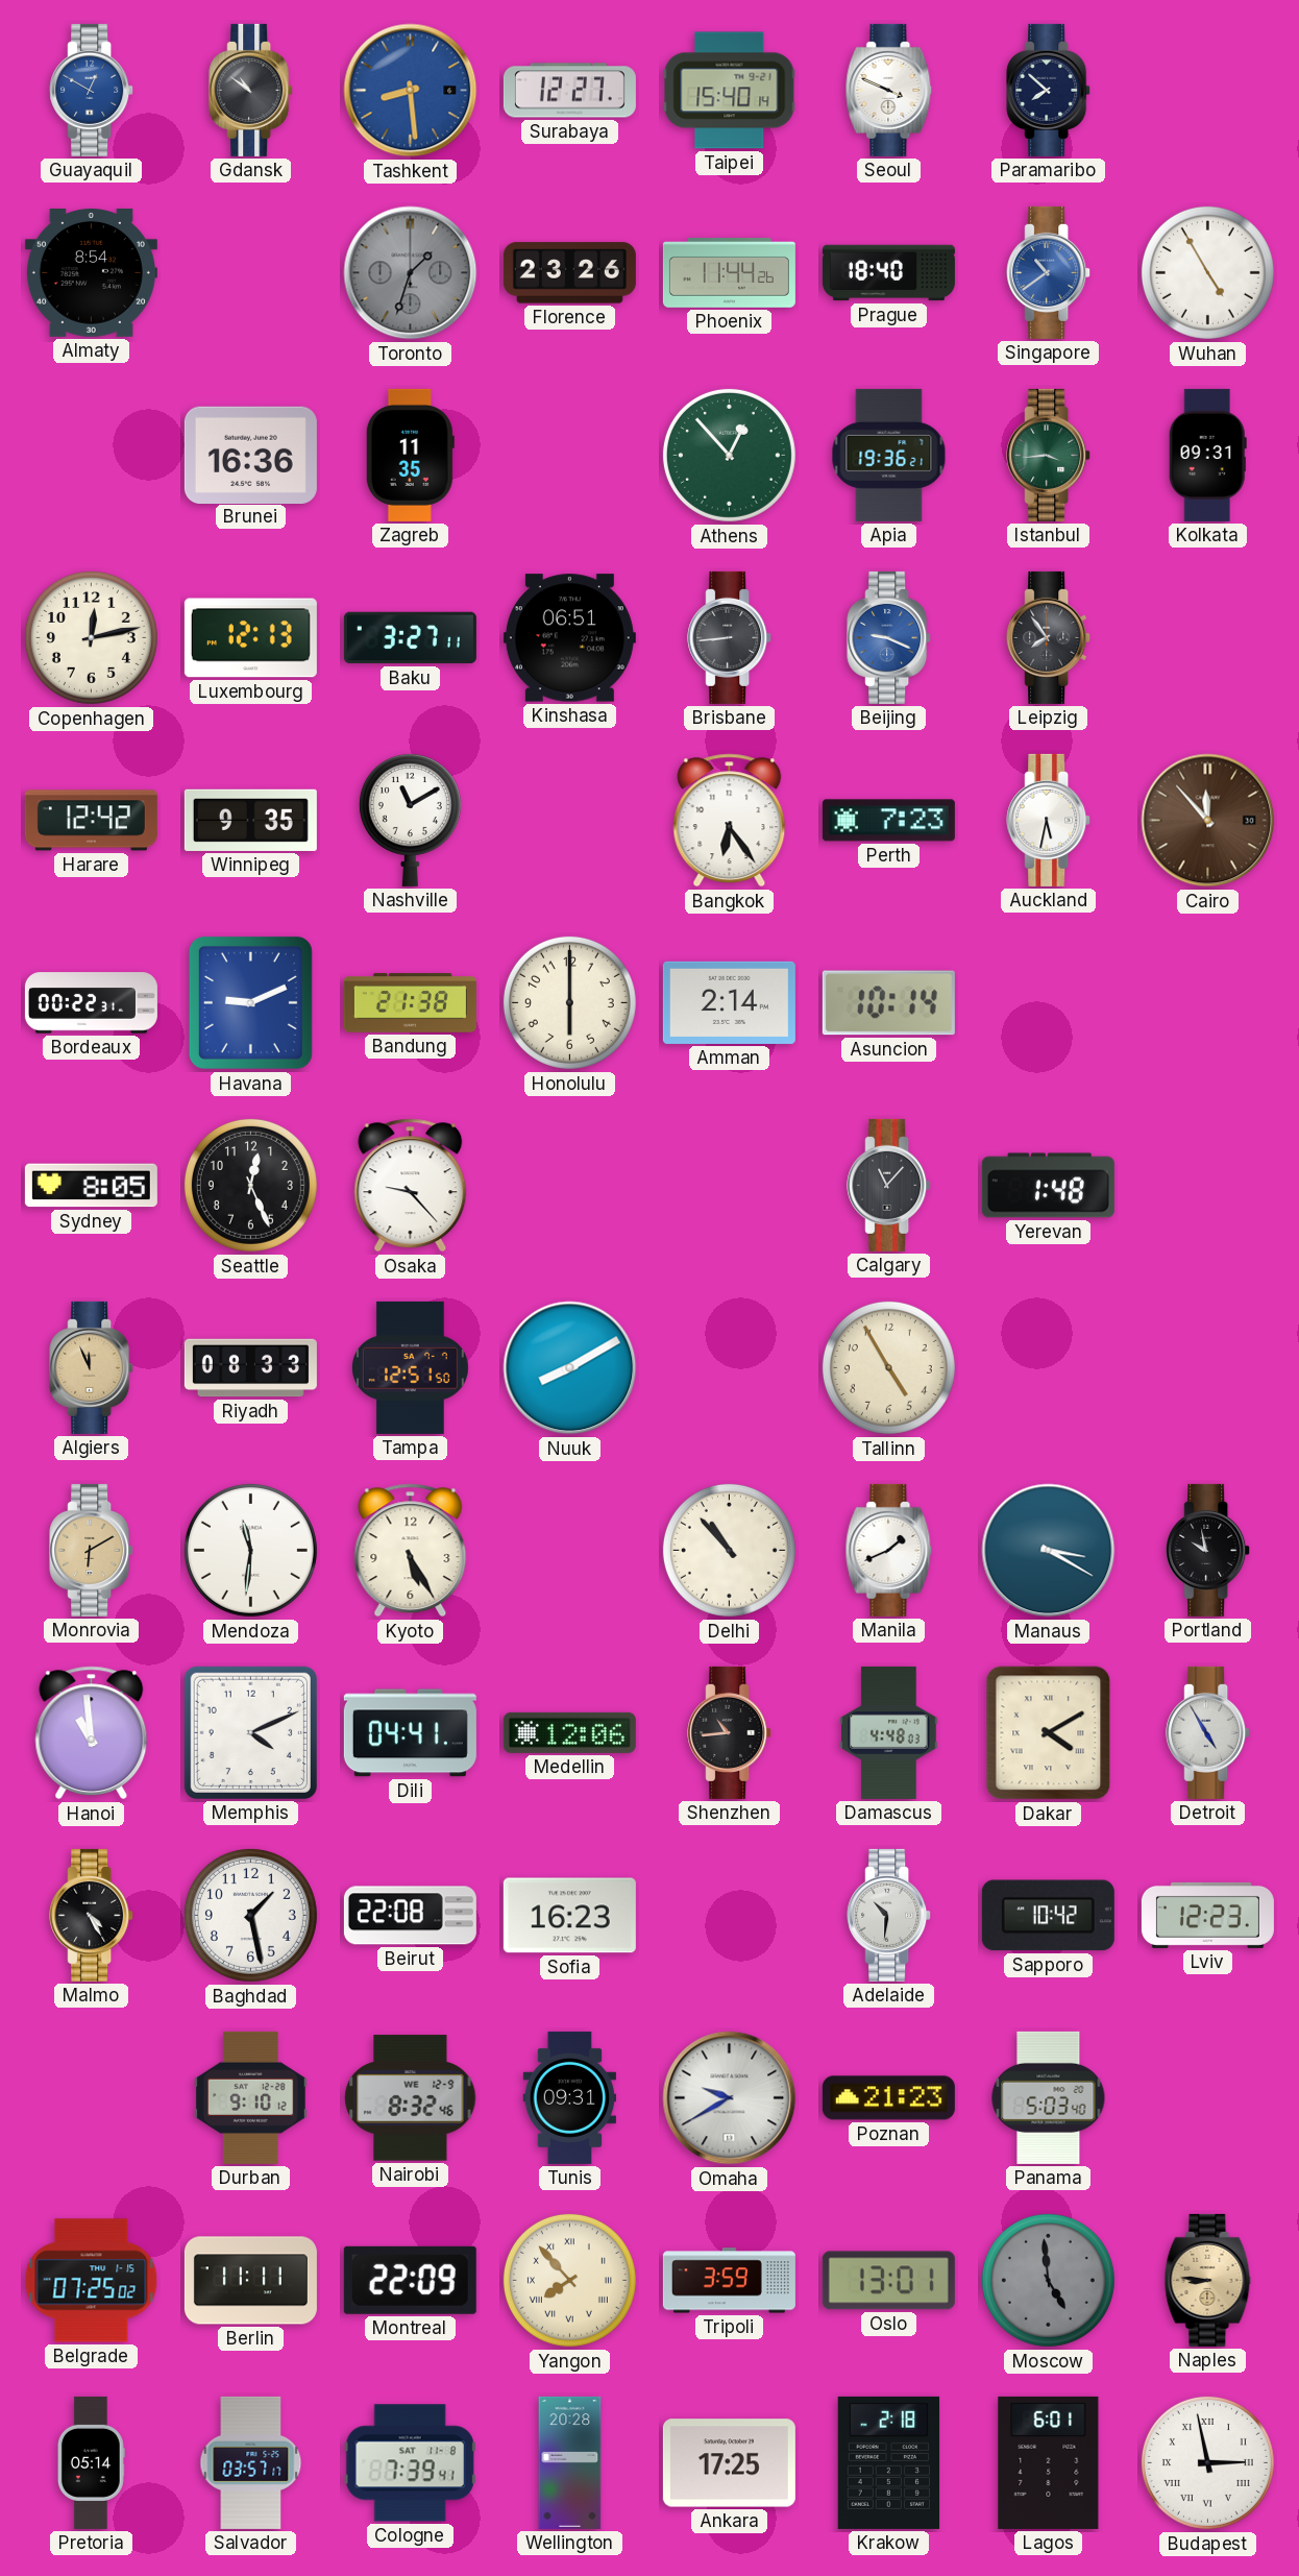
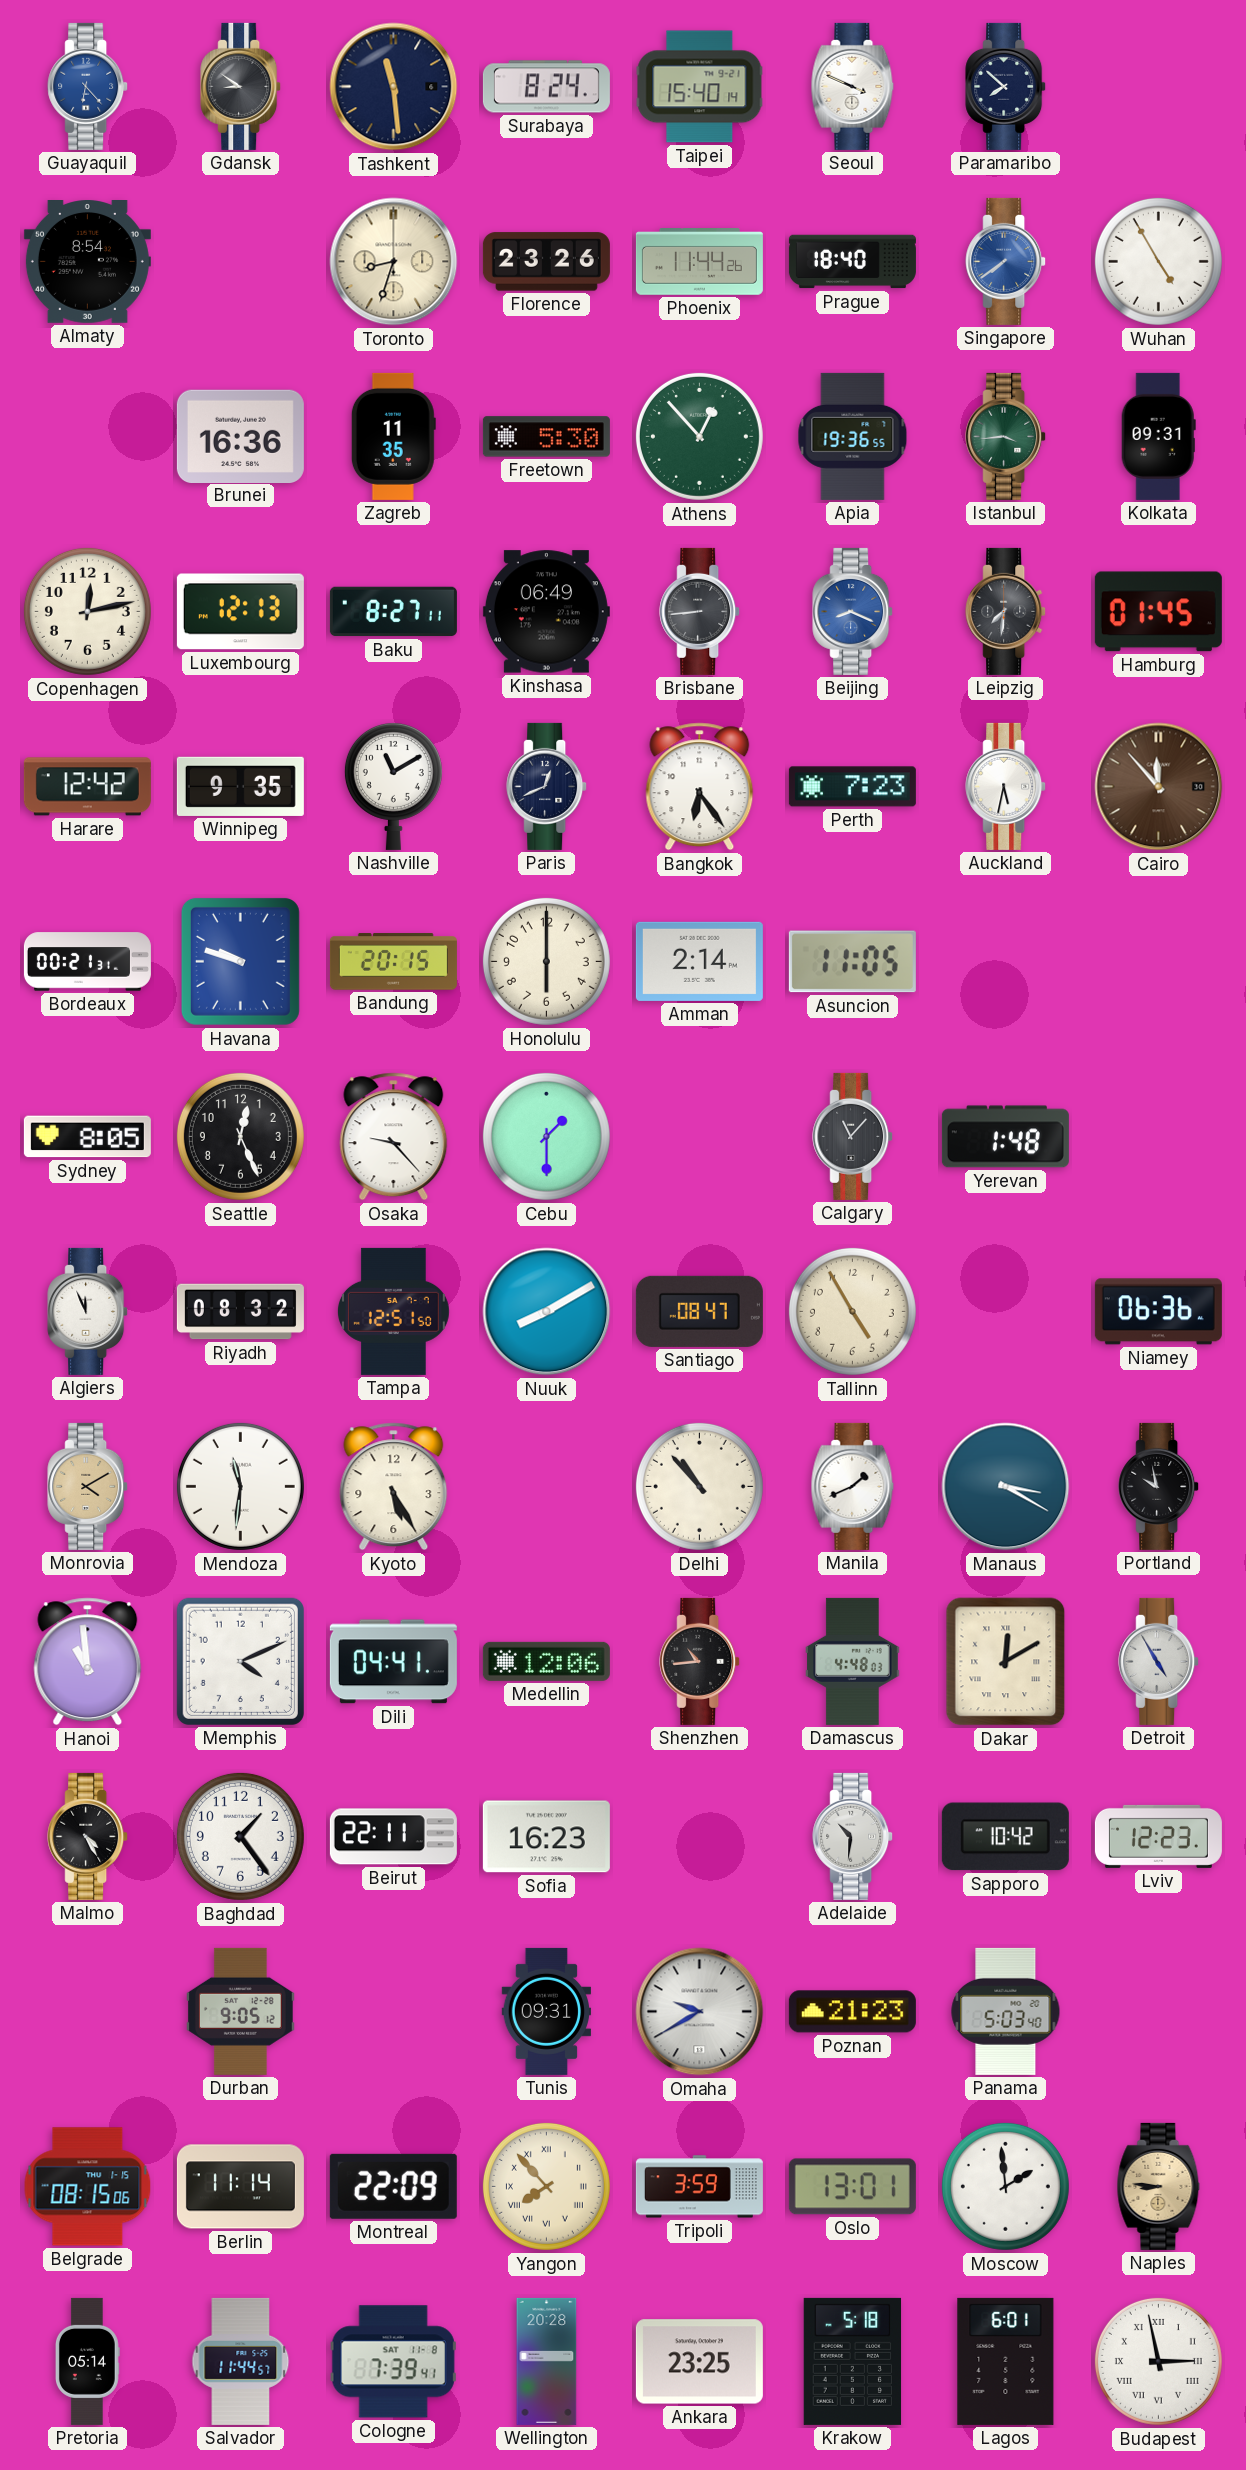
Guayaquil: 12:50 -> 6:23
Gdansk: 10:51 -> 8:51
Tashkent: 8:29 -> 11:29
Tashkent dial: blue -> navy
Surabaya: 12:27 -> 8:24
Toronto: 1:33 -> 8:33
Toronto dial: grey -> cream
Singapore: 10:39 -> 7:39
Freetown: none -> 5:30
Apia: 19:36:21 -> 19:36:55
Baku: 3:27 -> 8:27
Kinshasa: 06:51 -> 06:49
Beijing: 9:19 -> 8:19
Leipzig: 7:54 -> 7:31
Hamburg: none -> 01:45
Paris: none -> 12:41
Bordeaux: 00:22 -> 00:21
Havana: 9:11 -> 9:48
Bandung: 21:38 -> 20:15
Asuncion: 10:14 -> 11:05
Cebu: none -> 1:30
Algiers dial: champagne -> white
Riyadh: 08:33 -> 08:32
Santiago: none -> 08:47
Niamey: none -> 06:36
Monrovia: 6:10 -> 4:10
Dakar: 4:10 -> 12:10
Baghdad: 1:28 -> 1:24
Beirut: 22:08 -> 22:11
Durban: 9:10 -> 9:05
Nairobi: 8:32 -> none
Belgrade: 07:25 -> 08:15
Berlin: 11:11 -> 11:14
Moscow: 4:59 -> 1:59
Moscow dial: grey -> white
Salvador: 03:57 -> 11:44
Ankara: 17:25 -> 23:25
Krakow: 2:18 -> 5:18
